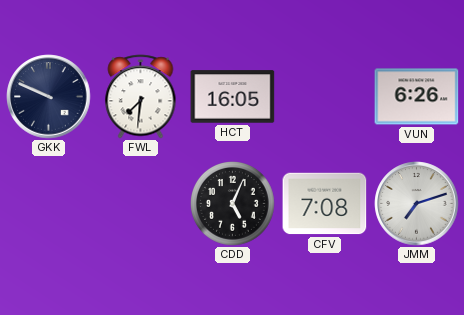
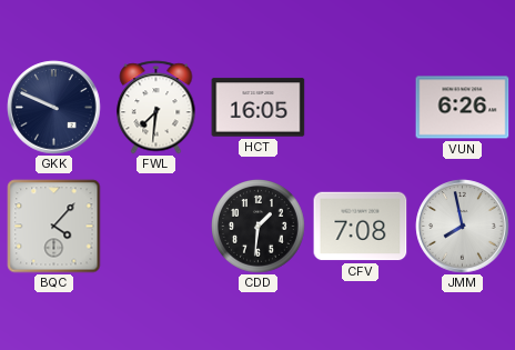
BQC: none -> 4:07
CDD: 5:04 -> 1:31
JMM: 7:12 -> 7:58
